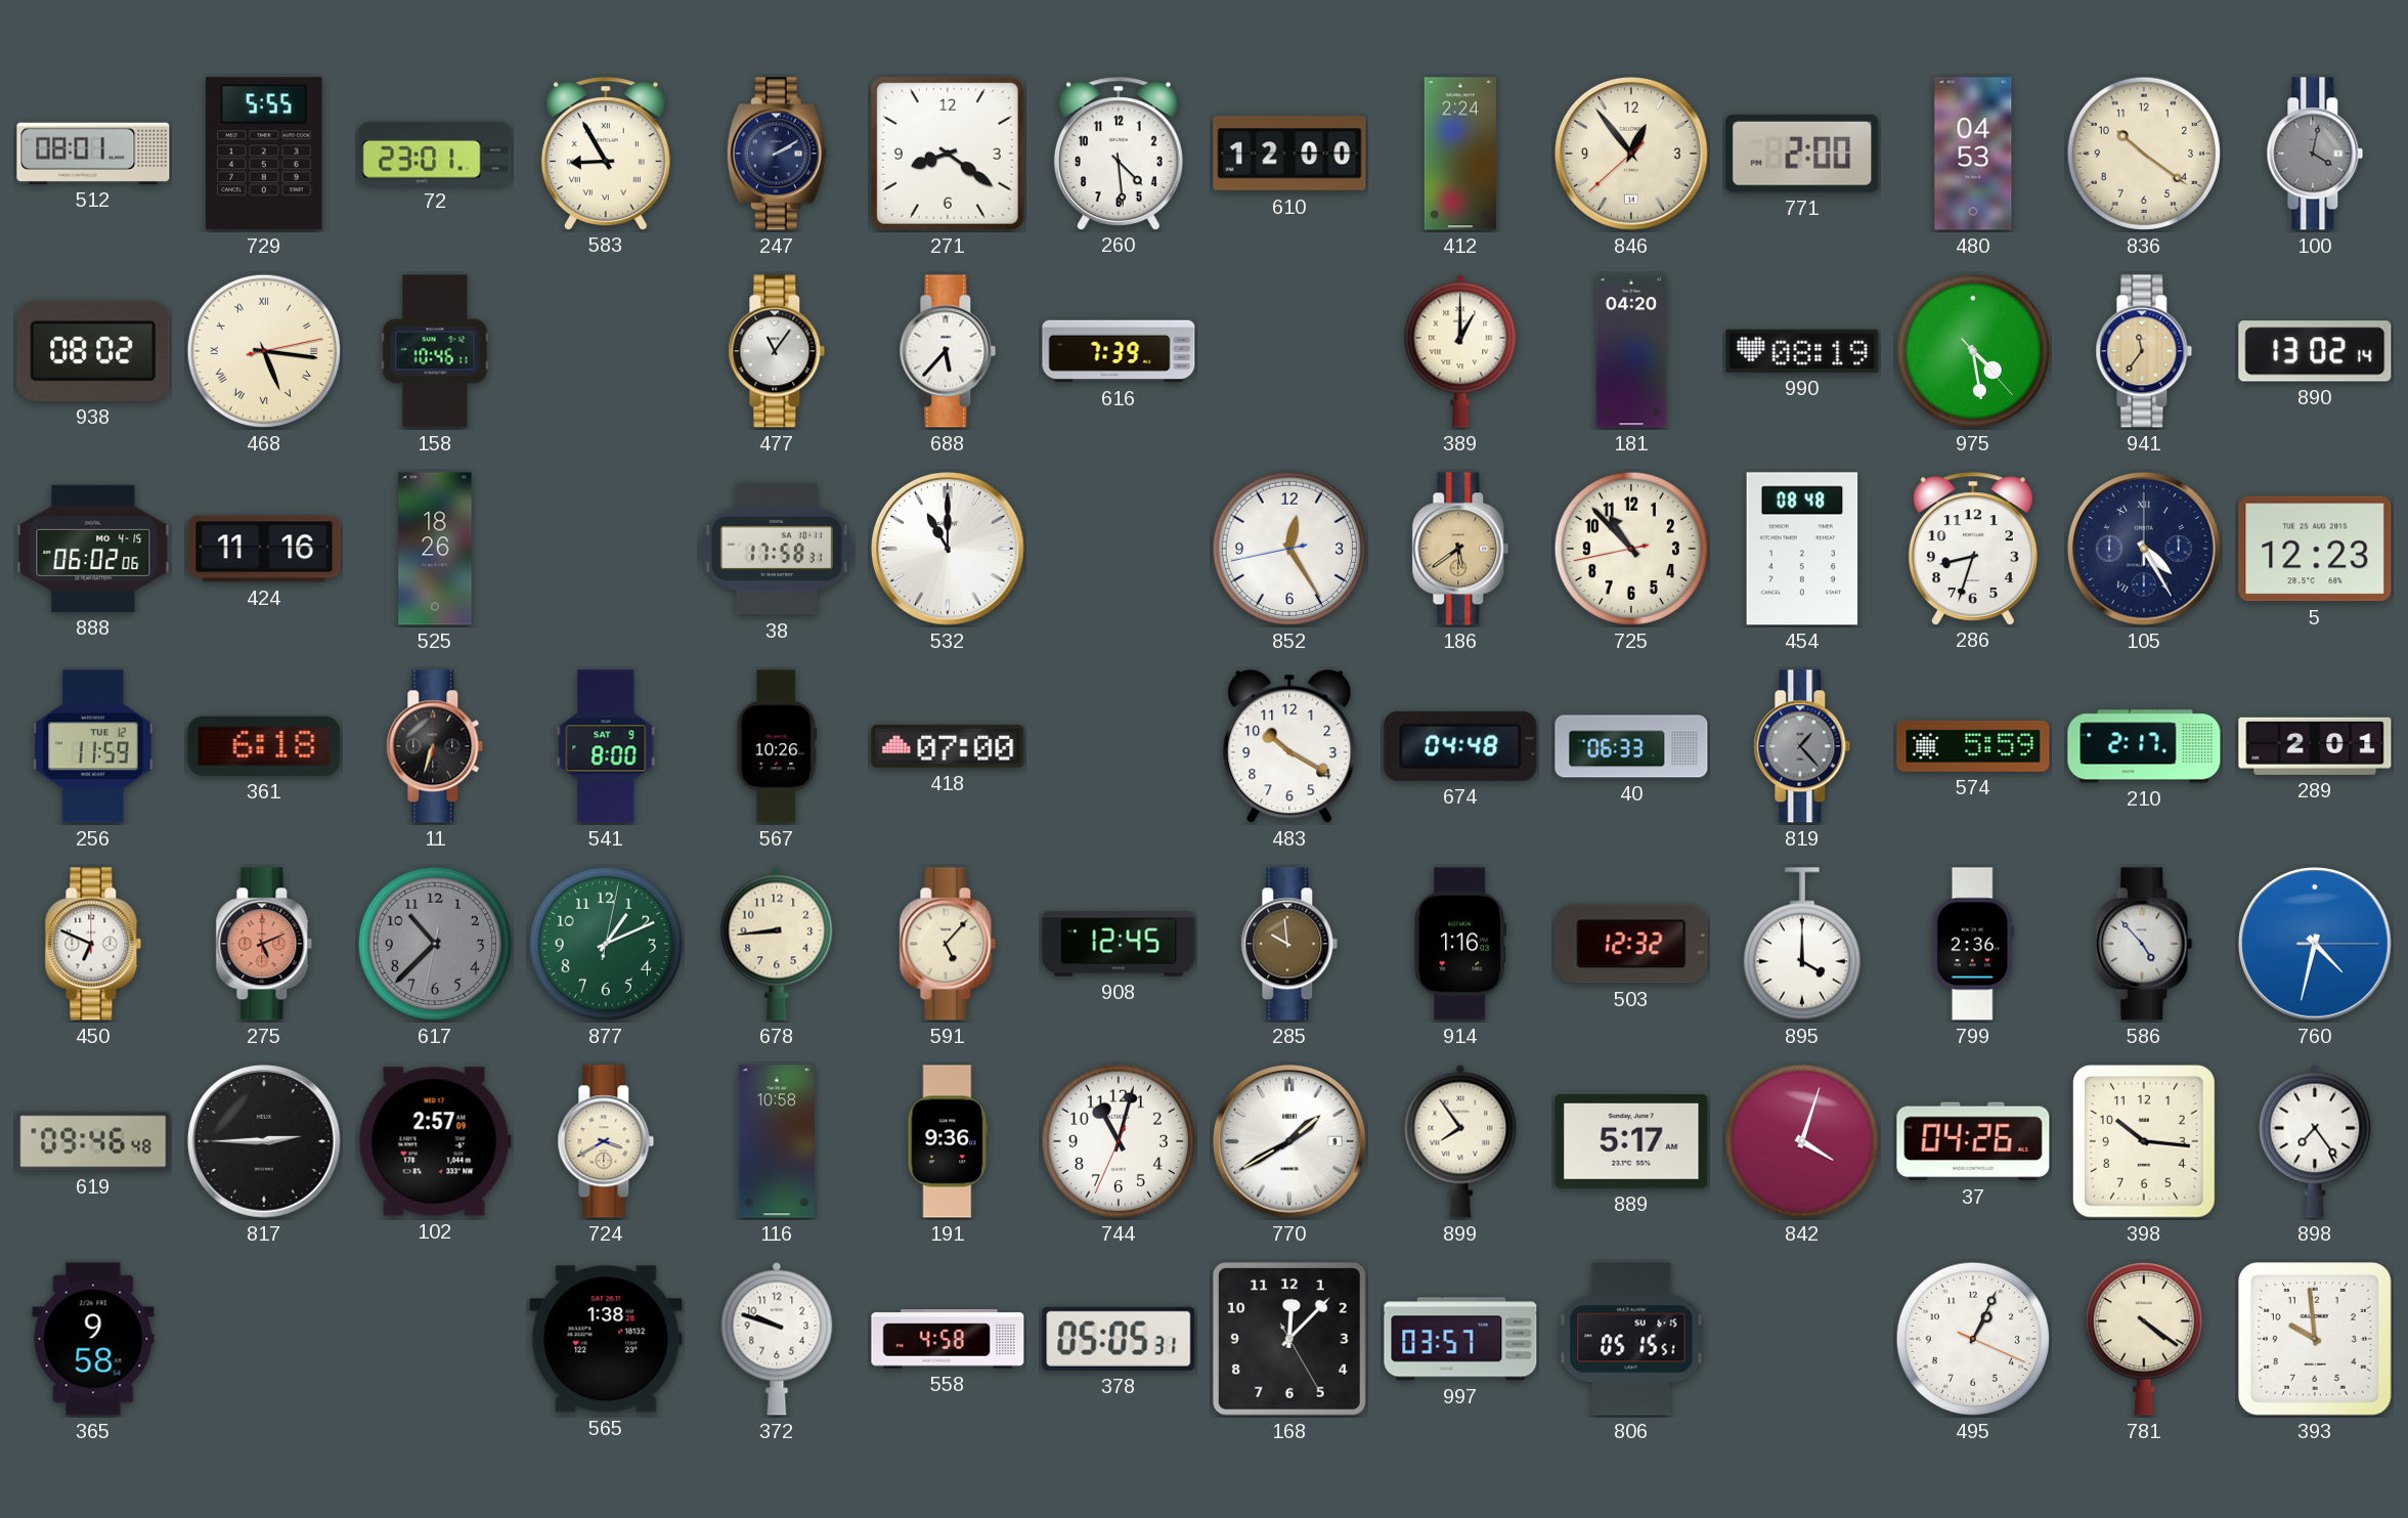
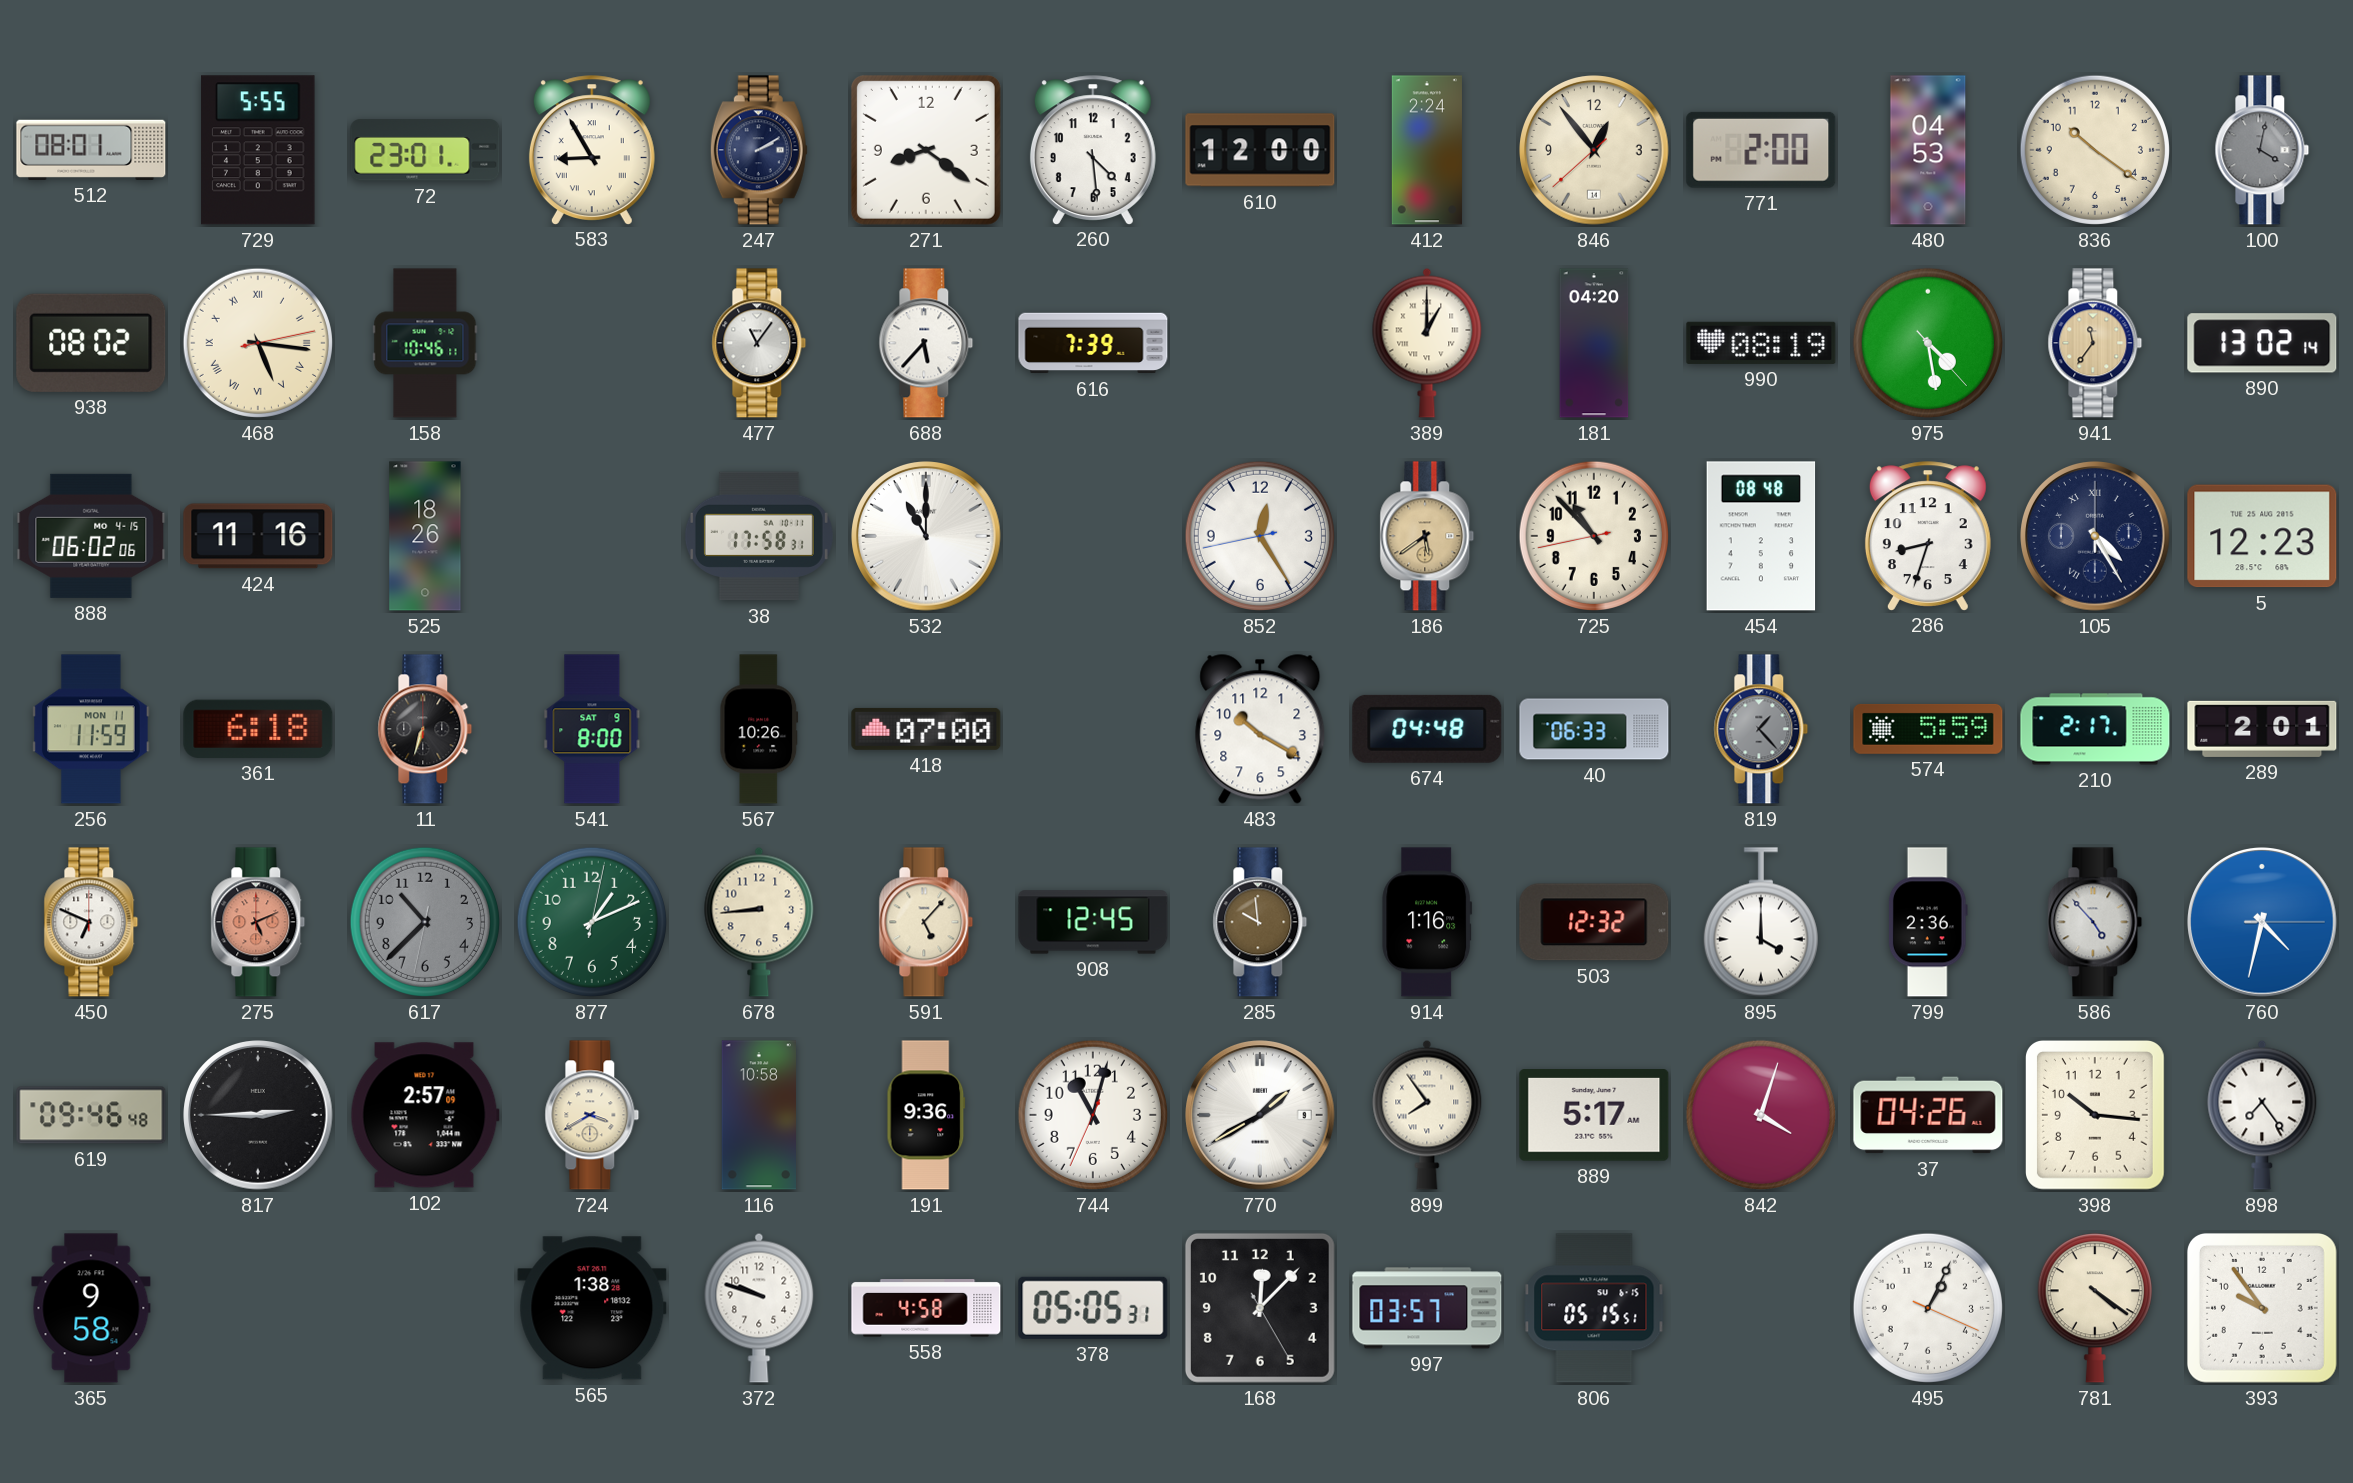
256 date: TUE 12 -> MON 11
393: 9:59 -> 9:54
